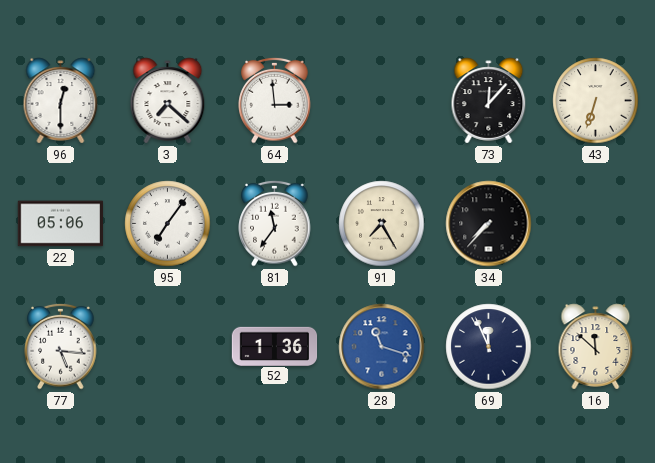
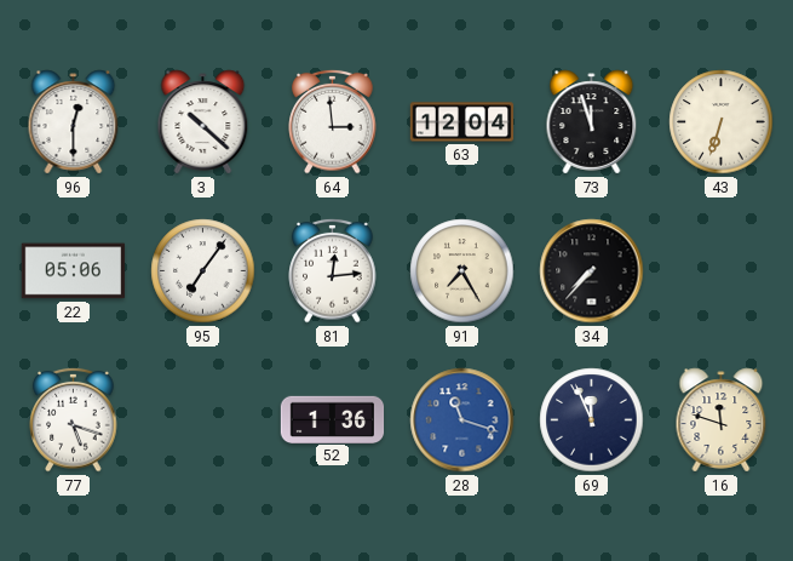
3: 7:22 -> 10:22
63: none -> 12:04
73: 12:07 -> 11:57
81: 11:36 -> 12:14
77: 5:16 -> 5:18
16: 11:52 -> 11:48
